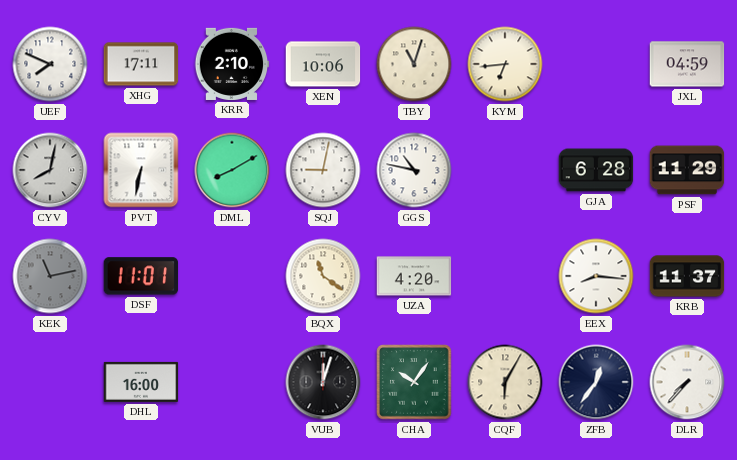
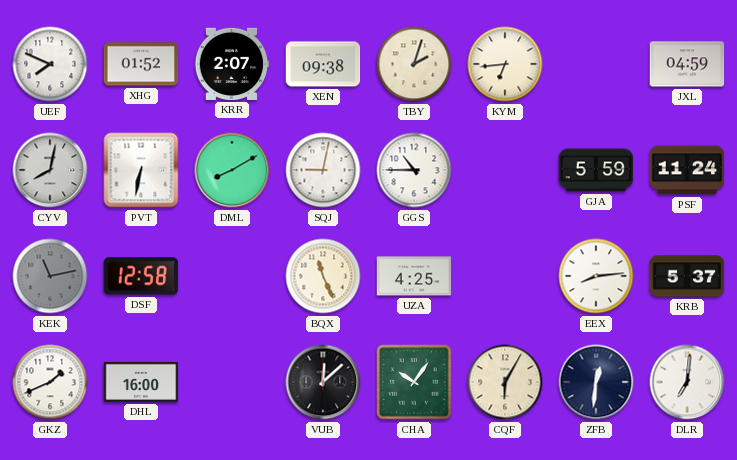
XHG: 17:11 -> 01:52
KRR: 2:10 -> 2:07
XEN: 10:06 -> 09:38
TBY: 11:03 -> 2:03
GGS: 10:47 -> 10:45
GJA: 6:28 -> 5:59
PSF: 11:29 -> 11:24
DSF: 11:01 -> 12:58
BQX: 11:21 -> 11:26
UZA: 4:20 -> 4:25
EEX: 8:16 -> 8:14
KRB: 11:37 -> 5:37
GKZ: none -> 1:41
VUB: 12:03 -> 12:08
ZFB: 12:36 -> 12:31
DLR: 7:37 -> 7:01
